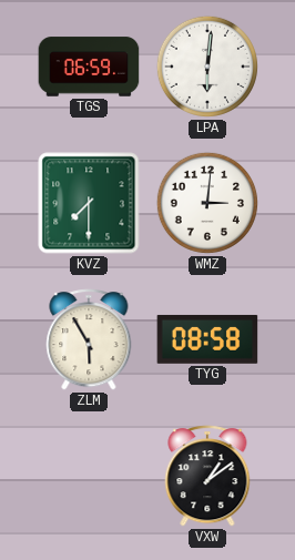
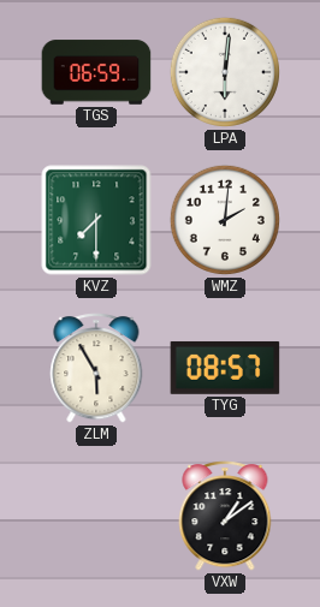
WMZ: 3:01 -> 2:01
TYG: 08:58 -> 08:57
